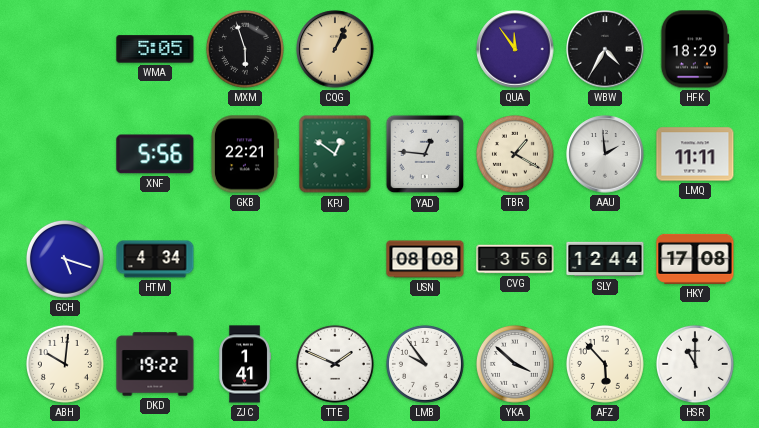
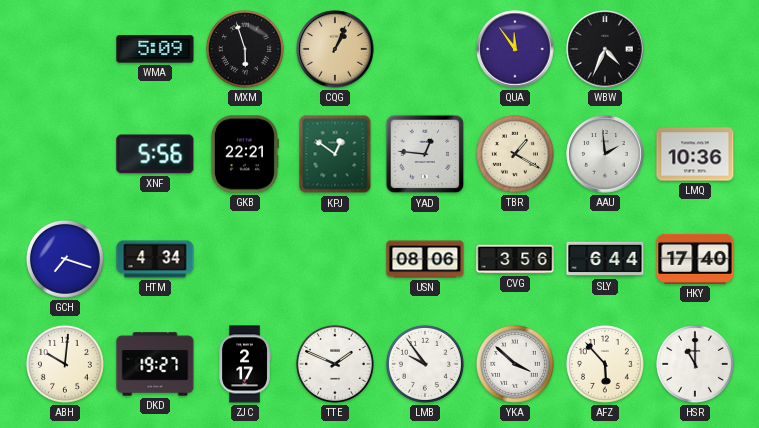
WMA: 5:05 -> 5:09
WBW: 4:35 -> 4:34
HFK: 18:29 -> none
LMQ: 11:11 -> 10:36
GCH: 5:18 -> 7:18
USN: 08:08 -> 08:06
SLY: 12:44 -> 6:44
HKY: 17:08 -> 17:40
DKD: 19:22 -> 19:27
ZJC: 1:41 -> 2:17
